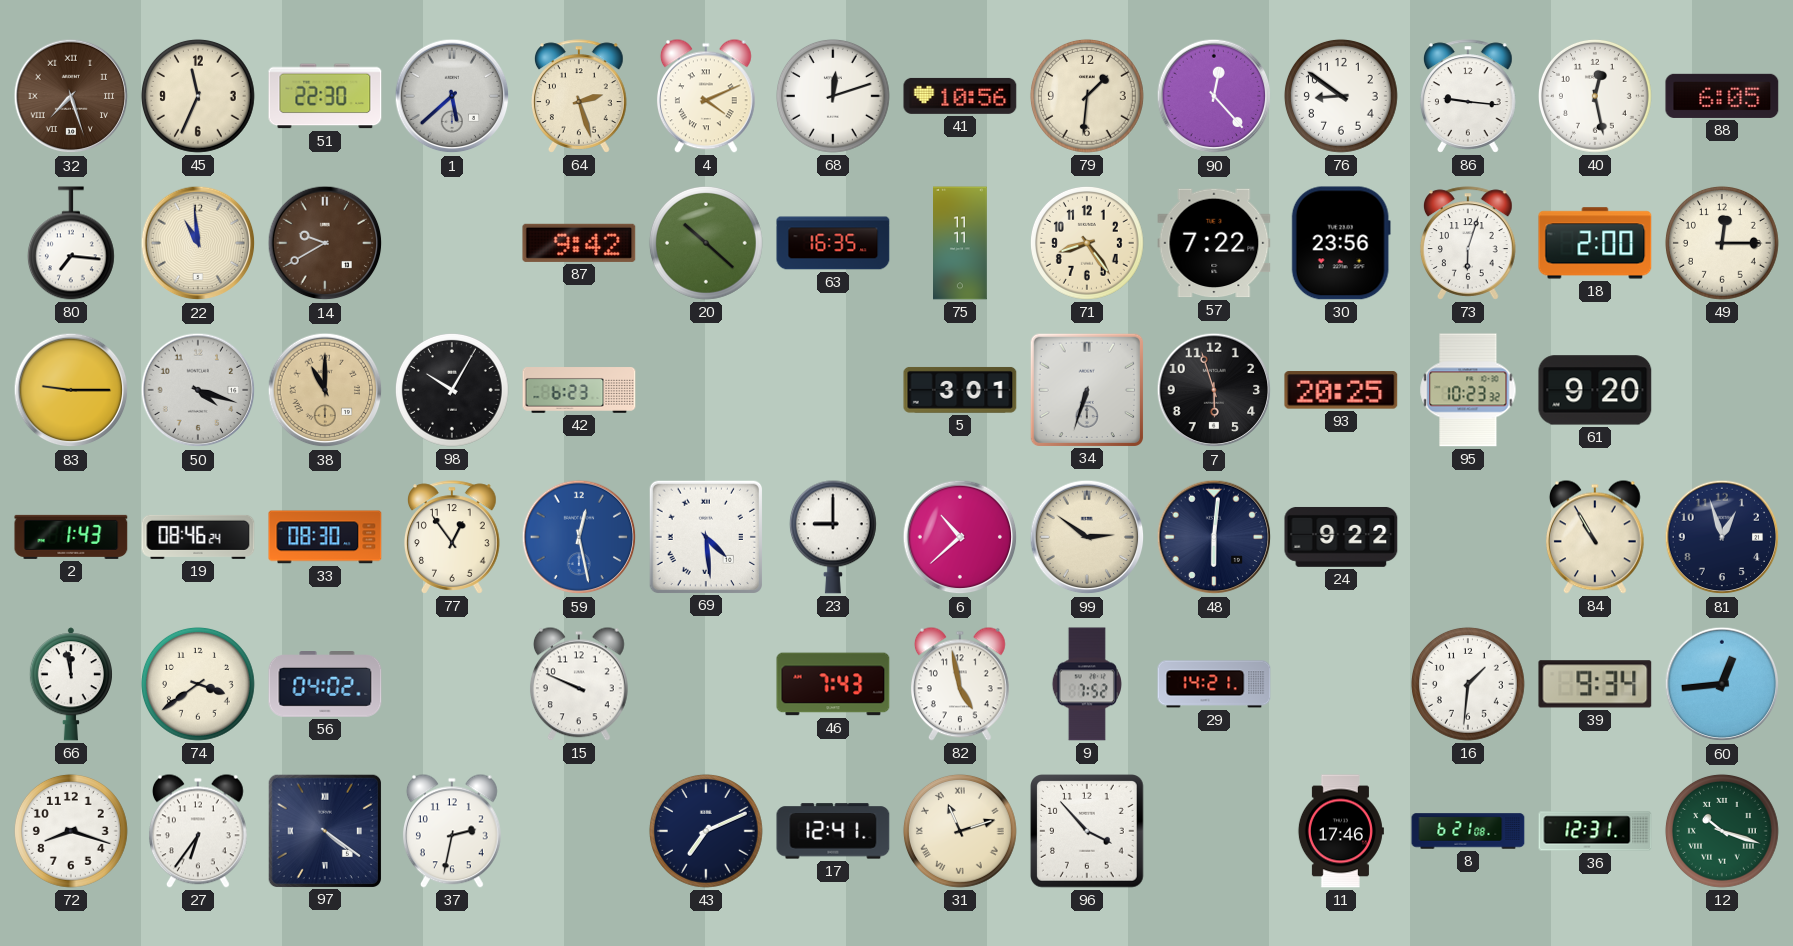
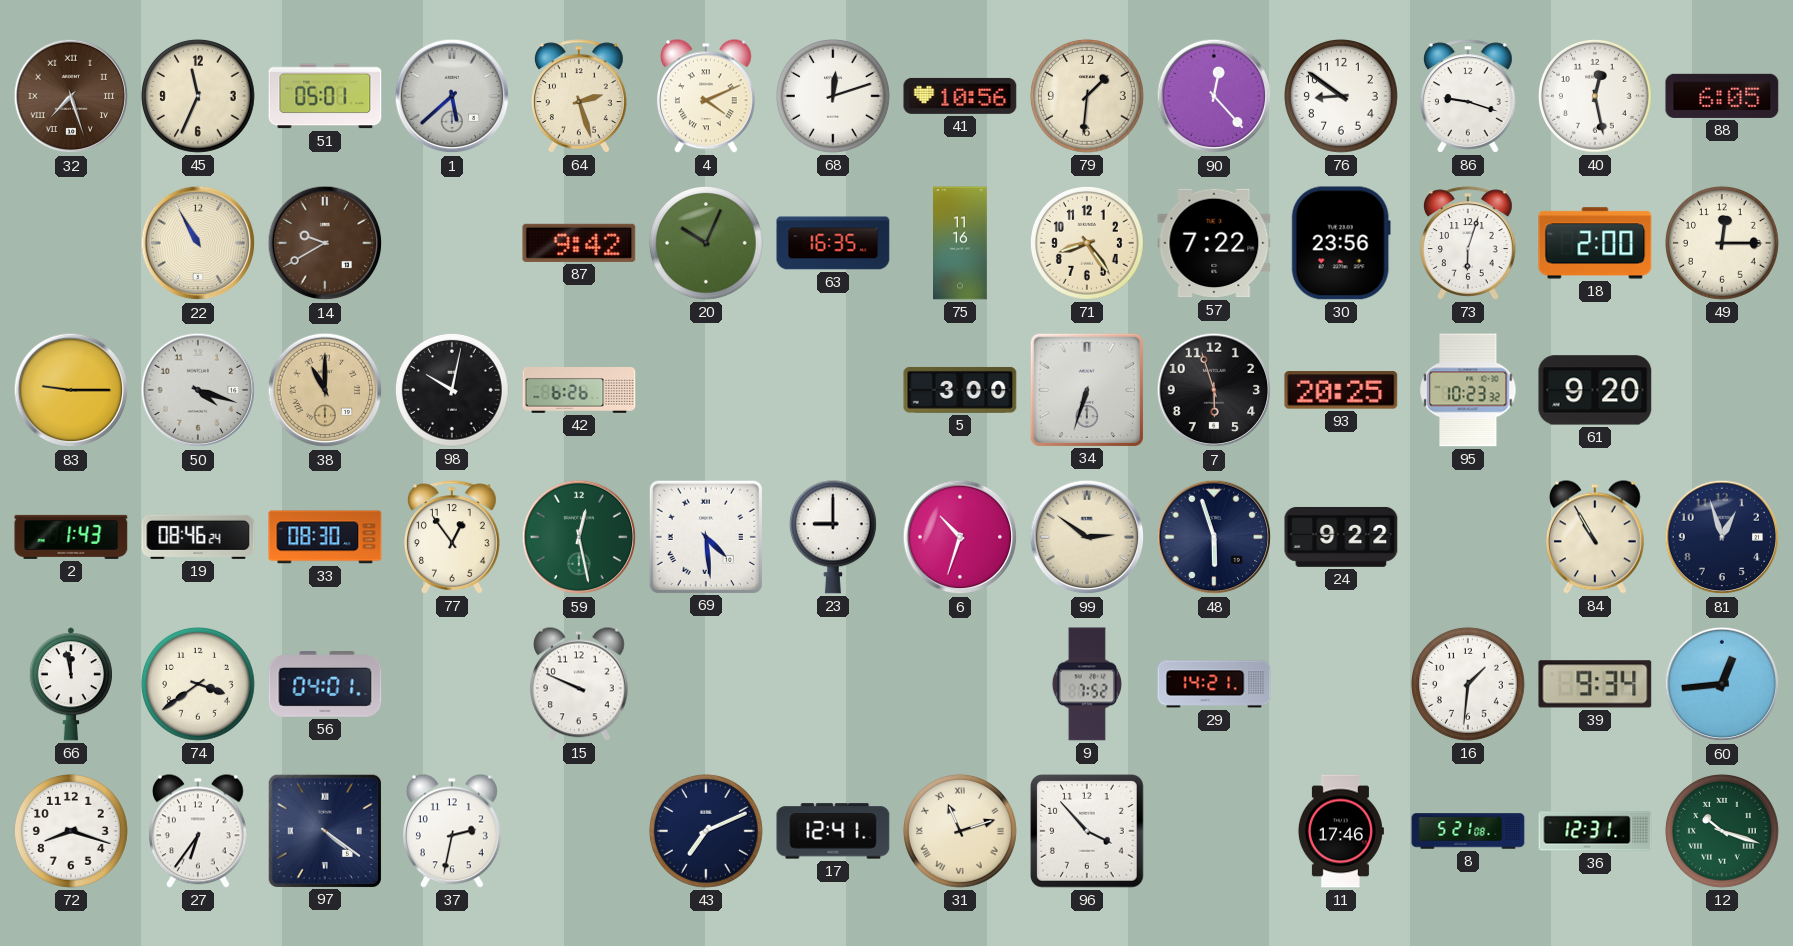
51: 22:30 -> 05:01
86: 9:16 -> 9:18
80: 7:16 -> none
22: 10:59 -> 10:55
20: 10:22 -> 10:04
75: 11:11 -> 11:16
98: 10:05 -> 10:02
42: 6:23 -> 6:26
5: 3:01 -> 3:00
59 dial: blue -> green
6: 10:38 -> 10:33
48: 6:01 -> 5:57
56: 04:02 -> 04:01
46: 7:43 -> none
82: 4:58 -> none
8: 6:21 -> 5:21
